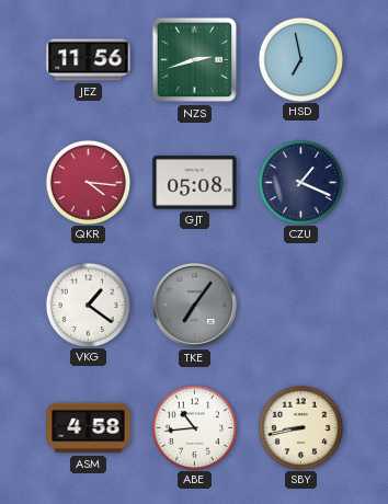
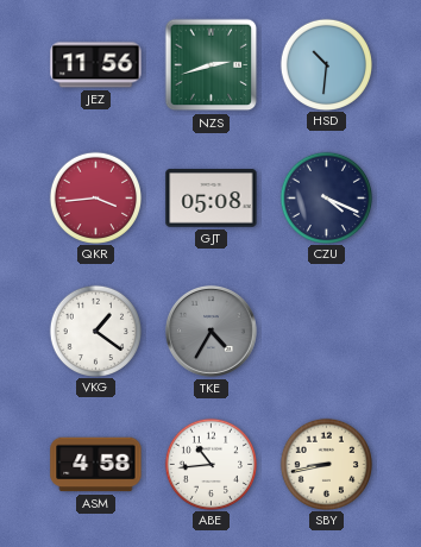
HSD: 6:58 -> 10:31
QKR: 4:16 -> 3:44
CZU: 1:19 -> 4:19
TKE: 7:06 -> 4:35
